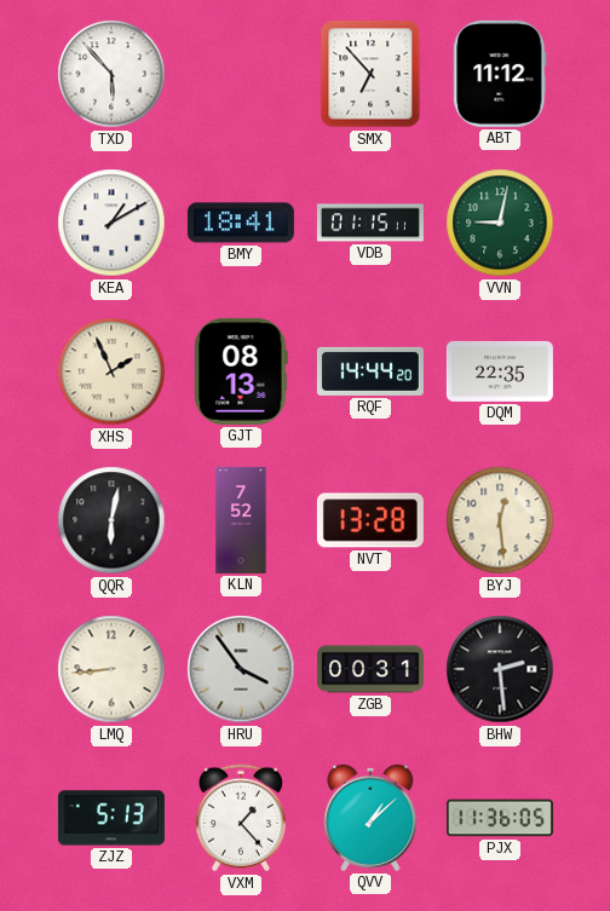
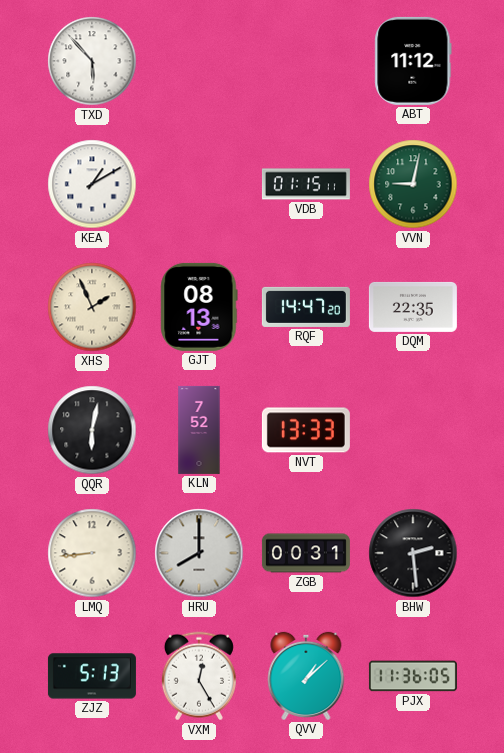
SMX: 6:53 -> none
BMY: 18:41 -> none
RQF: 14:44 -> 14:47
NVT: 13:28 -> 13:33
BYJ: 12:29 -> none
HRU: 3:54 -> 8:00
VXM: 1:23 -> 12:25
